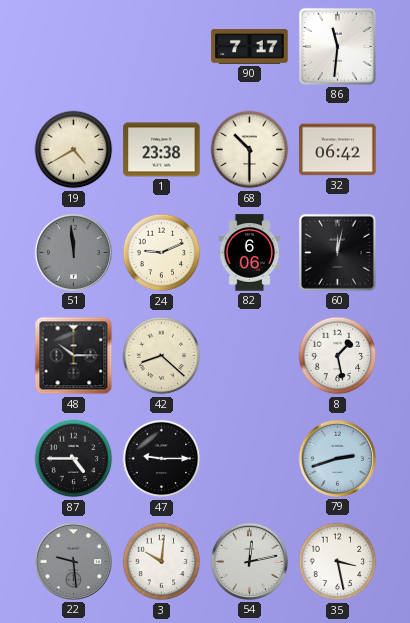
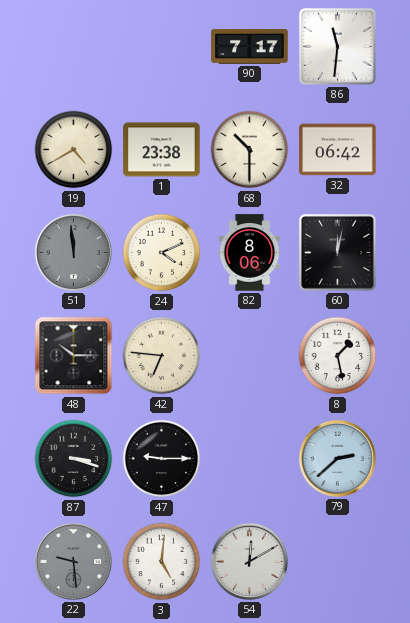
24: 9:11 -> 4:11
82: 6:06 -> 8:06
42: 8:22 -> 6:46
87: 4:45 -> 3:18
79: 2:42 -> 2:38
3: 10:01 -> 5:01
54: 12:13 -> 12:10
35: 3:28 -> none
